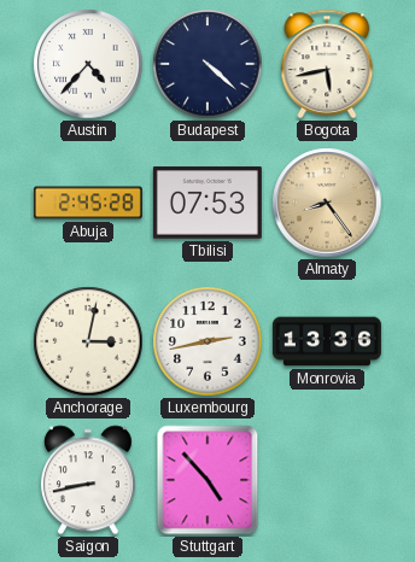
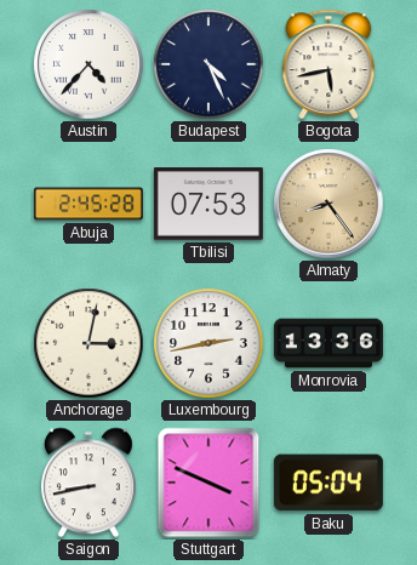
Budapest: 4:22 -> 4:26
Stuttgart: 4:53 -> 3:49
Baku: none -> 05:04
